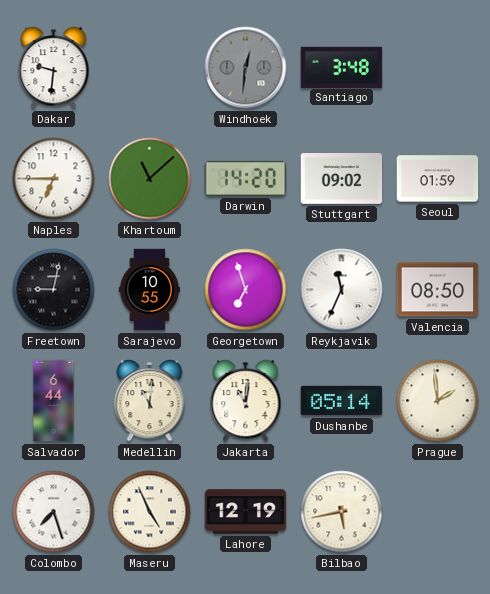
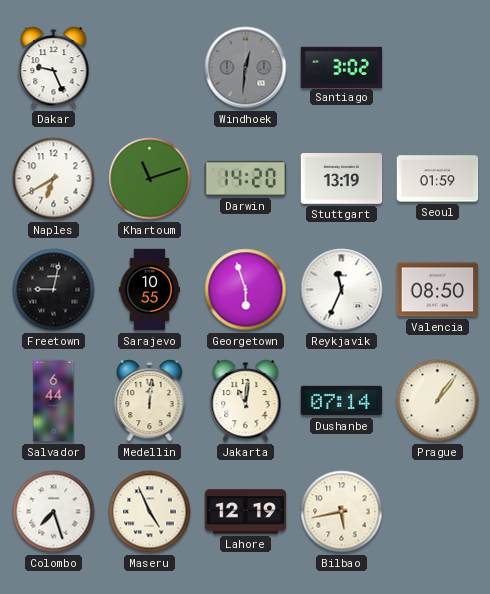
Dakar: 9:31 -> 9:26
Santiago: 3:48 -> 3:02
Naples: 6:45 -> 6:40
Khartoum: 11:08 -> 11:12
Stuttgart: 09:02 -> 13:19
Georgetown: 6:57 -> 5:57
Medellin: 11:01 -> 12:01
Dushanbe: 05:14 -> 07:14
Prague: 1:59 -> 1:06
